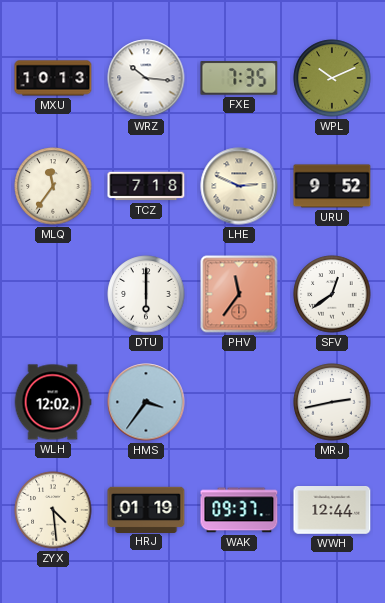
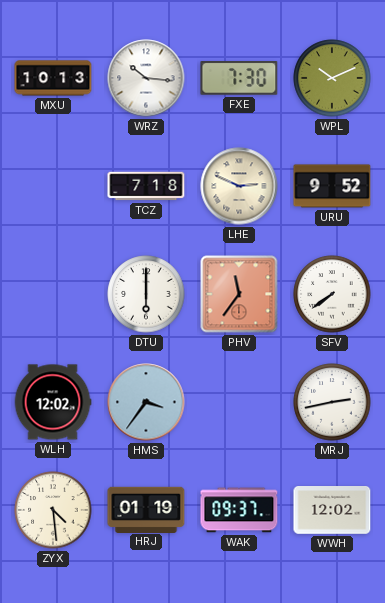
FXE: 7:35 -> 7:30
MLQ: 11:36 -> none
SFV: 12:39 -> 7:39
WWH: 12:44 -> 12:02
